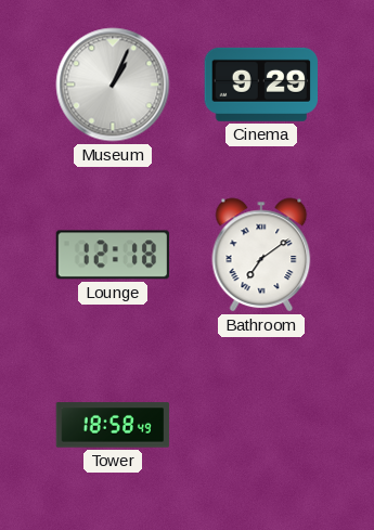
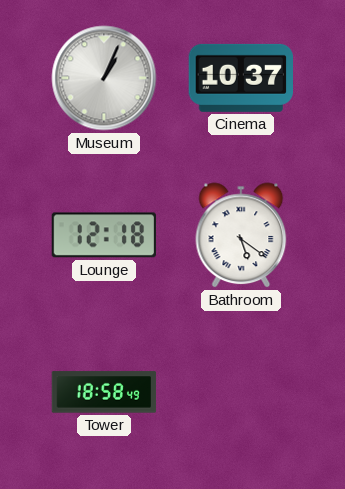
Cinema: 9:29 -> 10:37
Bathroom: 7:09 -> 5:21
